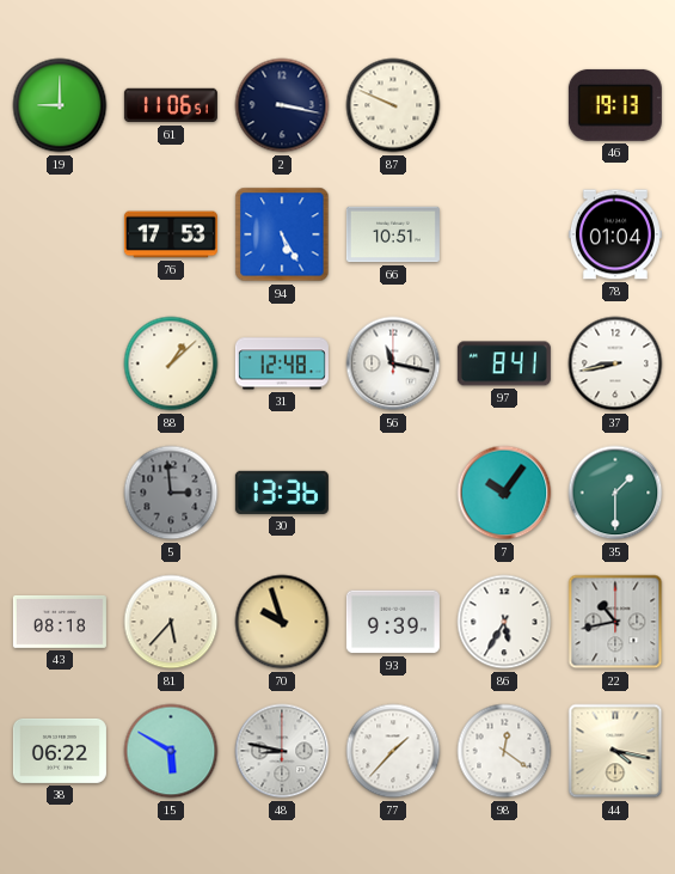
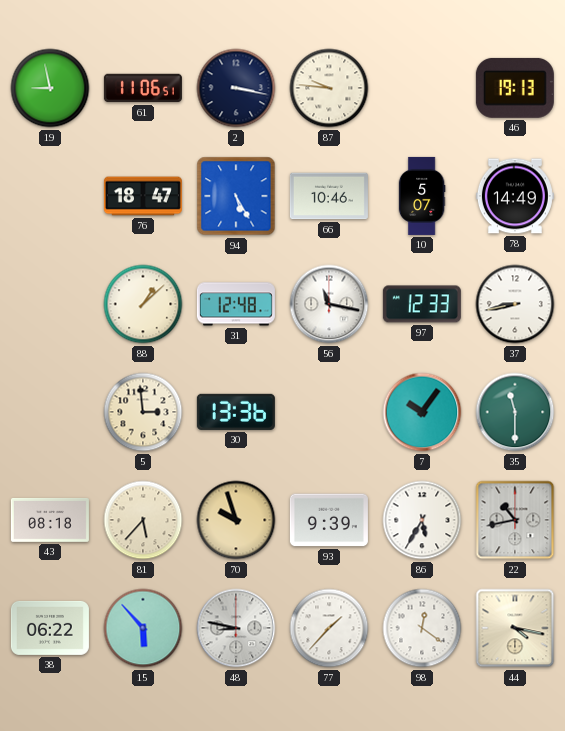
19: 9:00 -> 8:58
87: 9:49 -> 9:46
76: 17:53 -> 18:47
66: 10:51 -> 10:46
10: none -> 5:07
78: 01:04 -> 14:49
97: 8:41 -> 12:33
5 dial: grey -> cream
35: 1:30 -> 11:30
15: 5:50 -> 5:53
